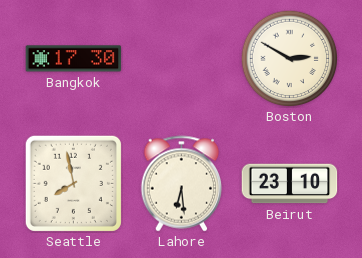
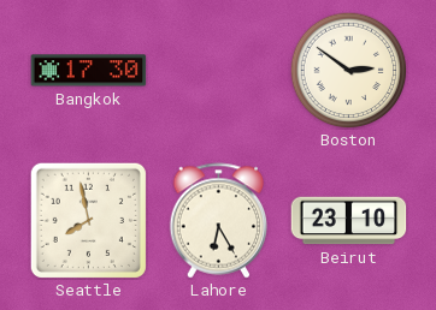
Boston: 2:50 -> 2:51
Lahore: 6:29 -> 6:25
